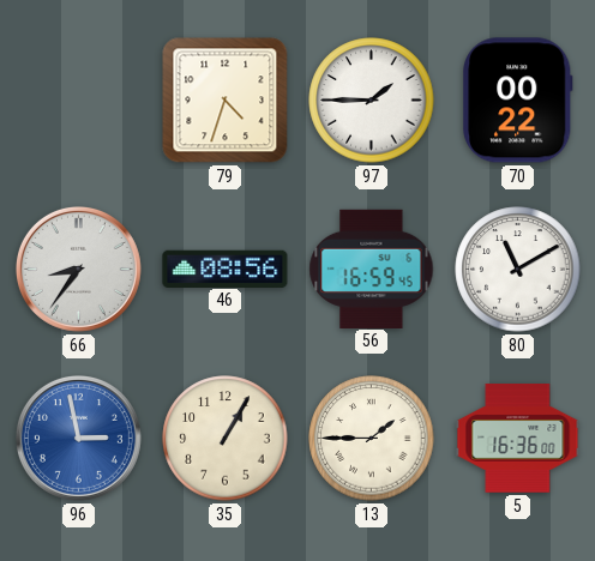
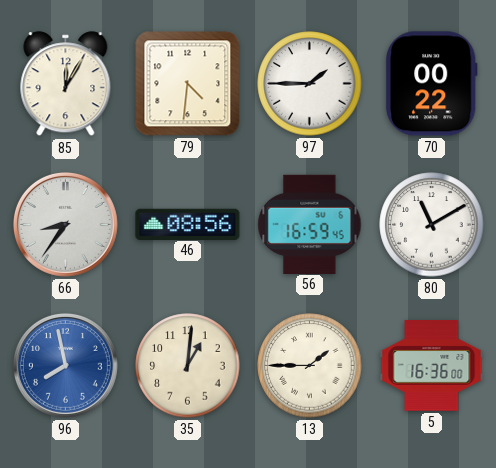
85: none -> 12:05
79: 4:33 -> 4:31
96: 2:58 -> 7:58
35: 1:05 -> 1:01
